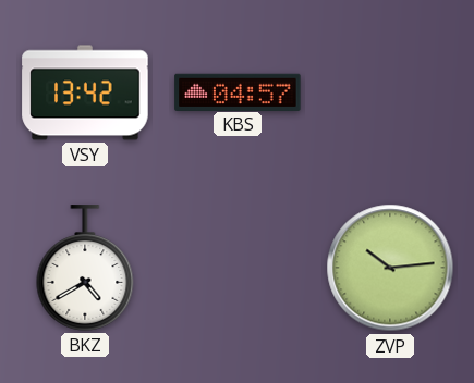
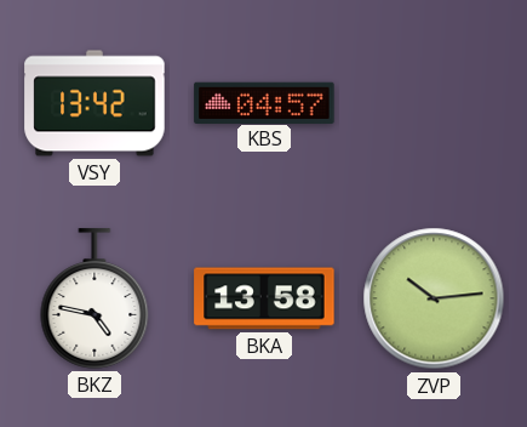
BKZ: 4:40 -> 4:47
BKA: none -> 13:58
